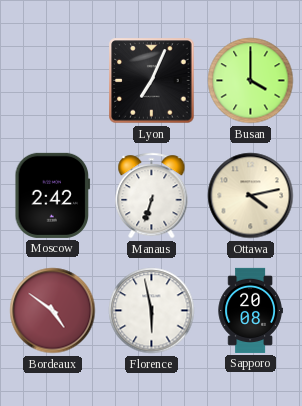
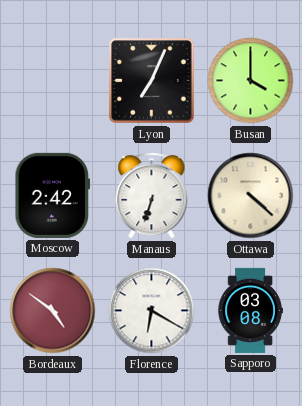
Ottawa: 4:13 -> 4:22
Florence: 5:58 -> 6:20
Sapporo: 20:08 -> 03:08
